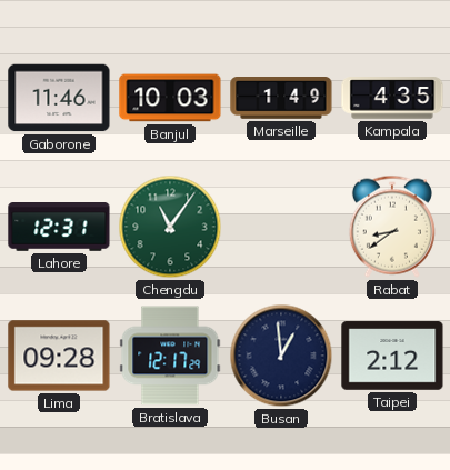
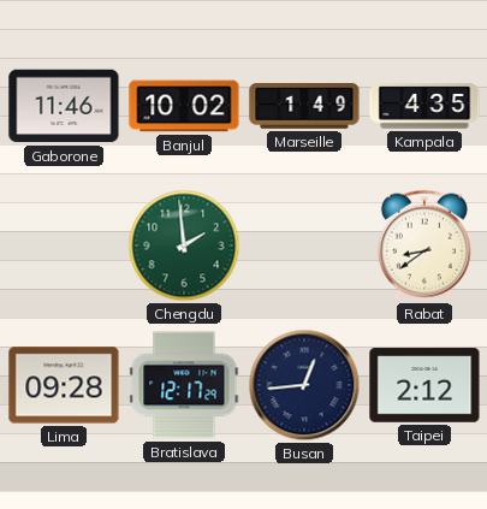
Banjul: 10:03 -> 10:02
Lahore: 12:31 -> none
Chengdu: 11:06 -> 1:59
Busan: 12:59 -> 12:44
